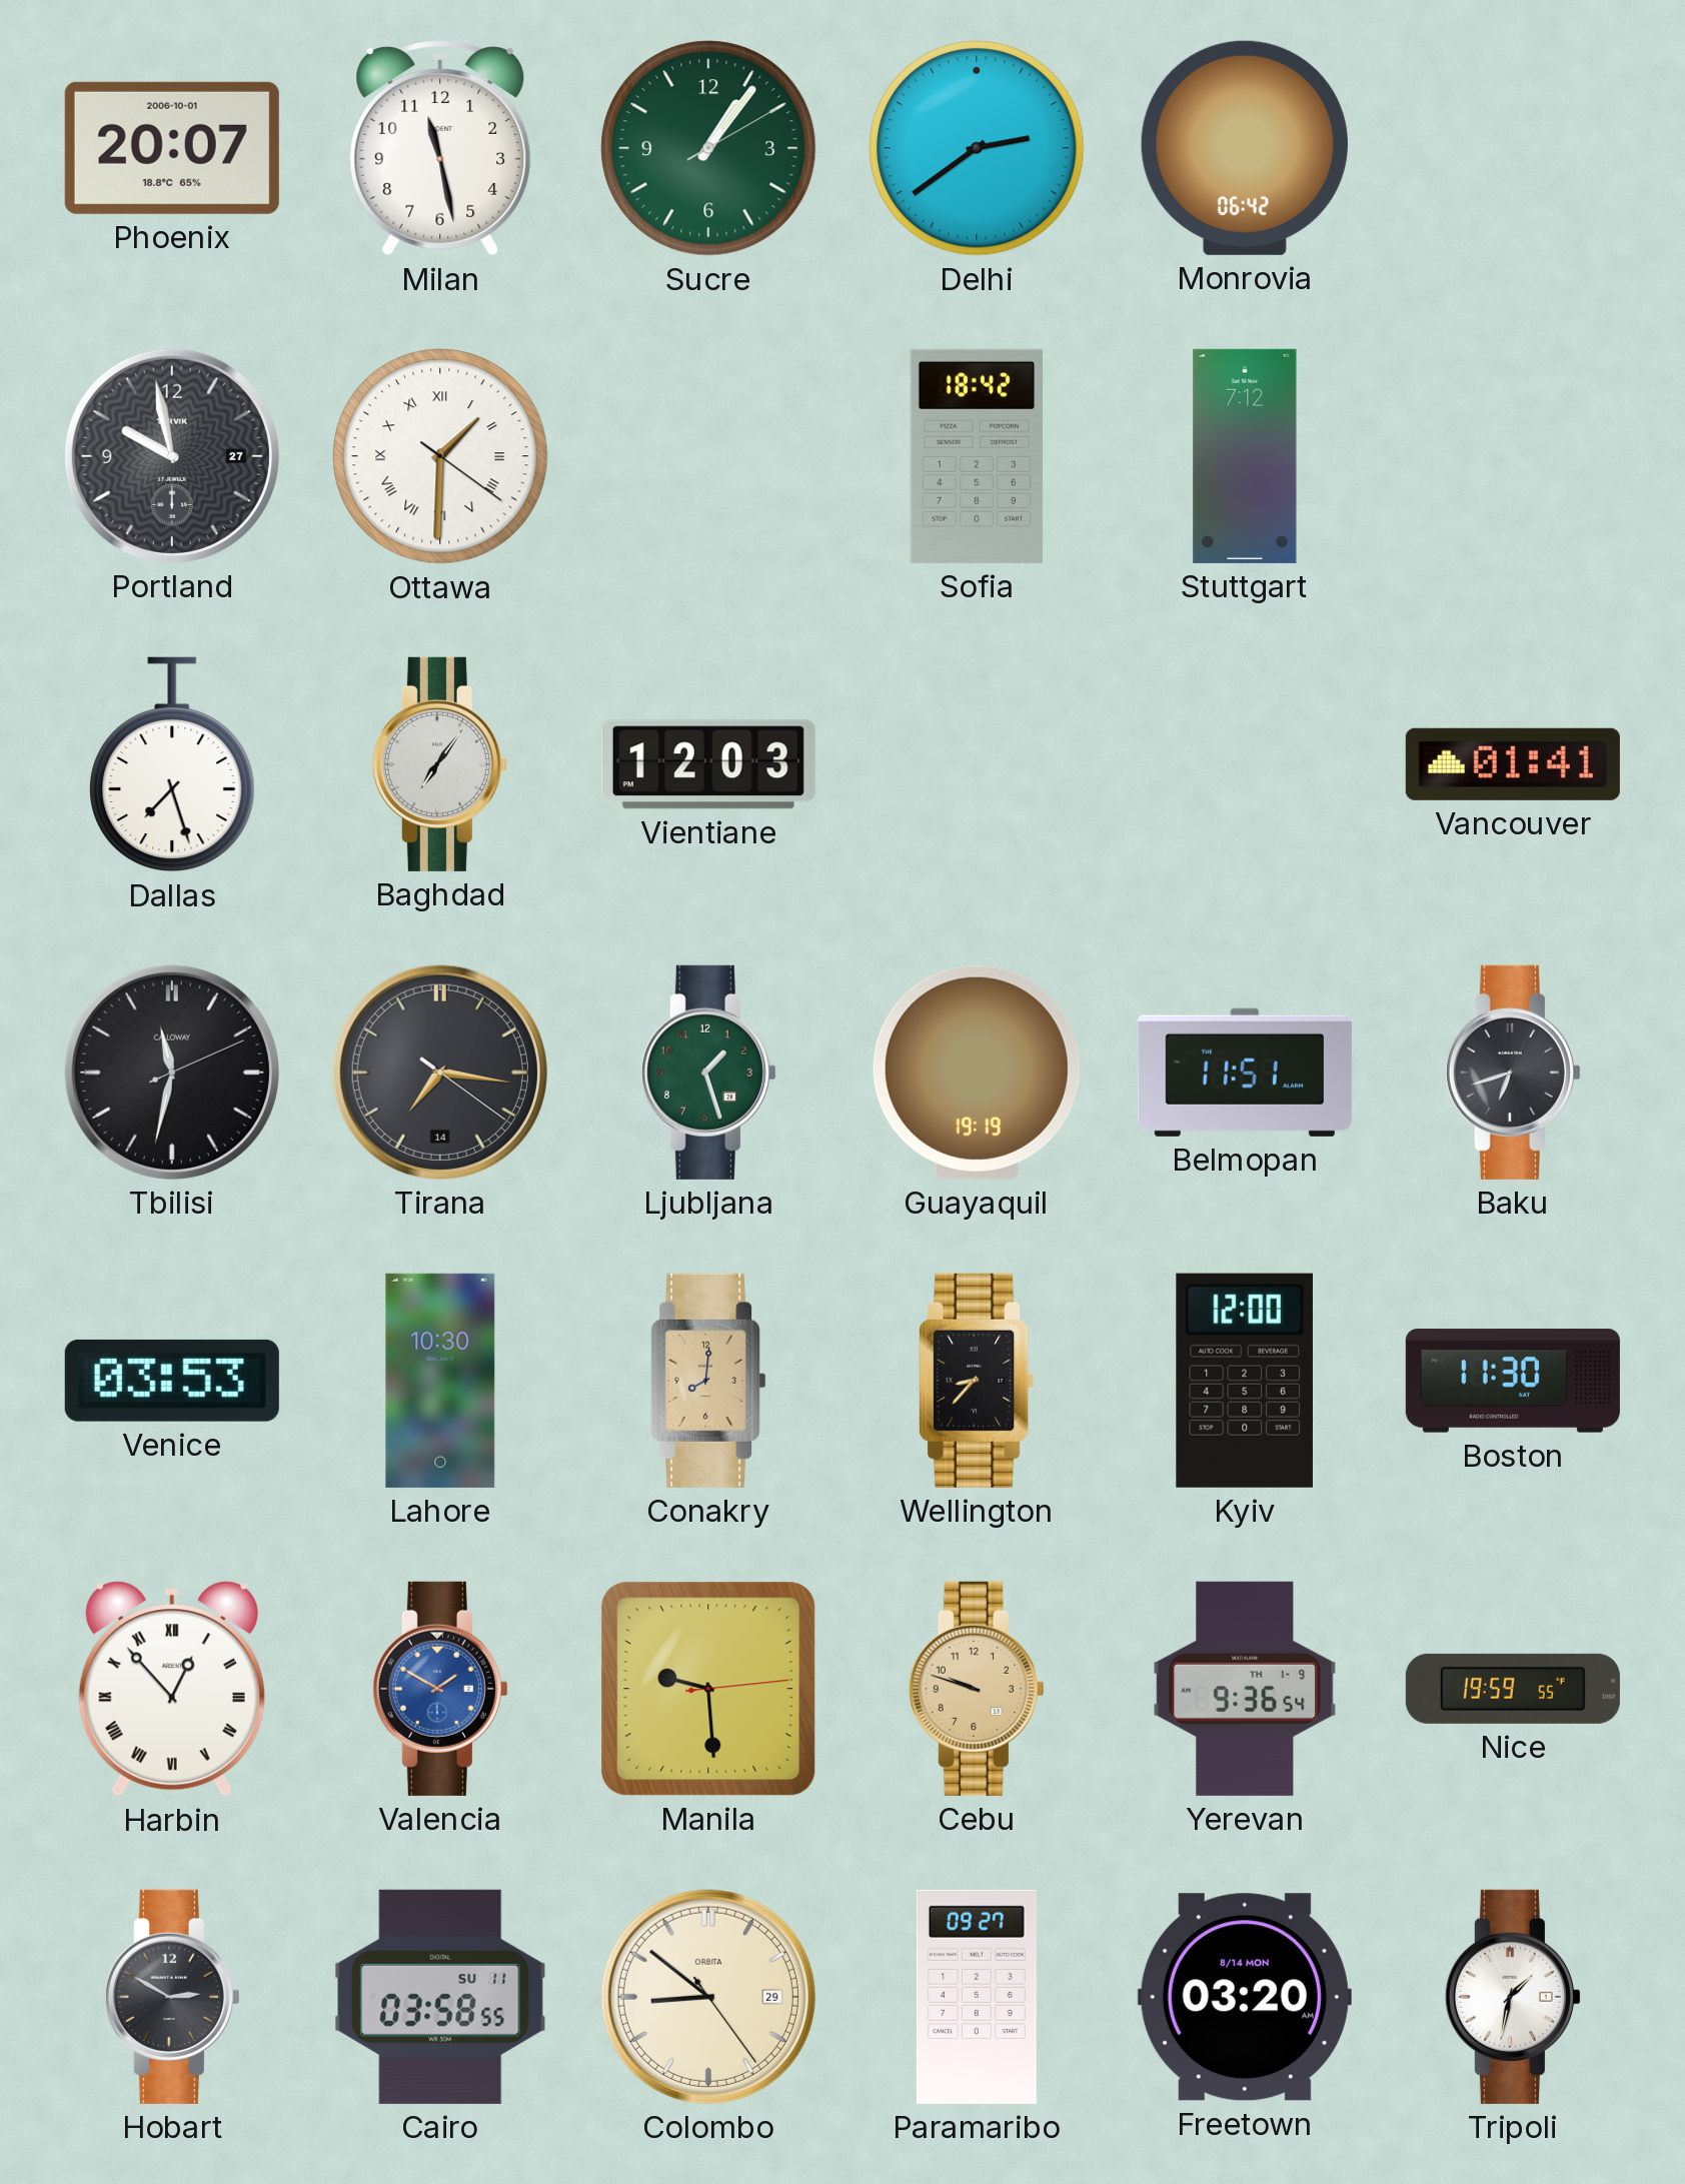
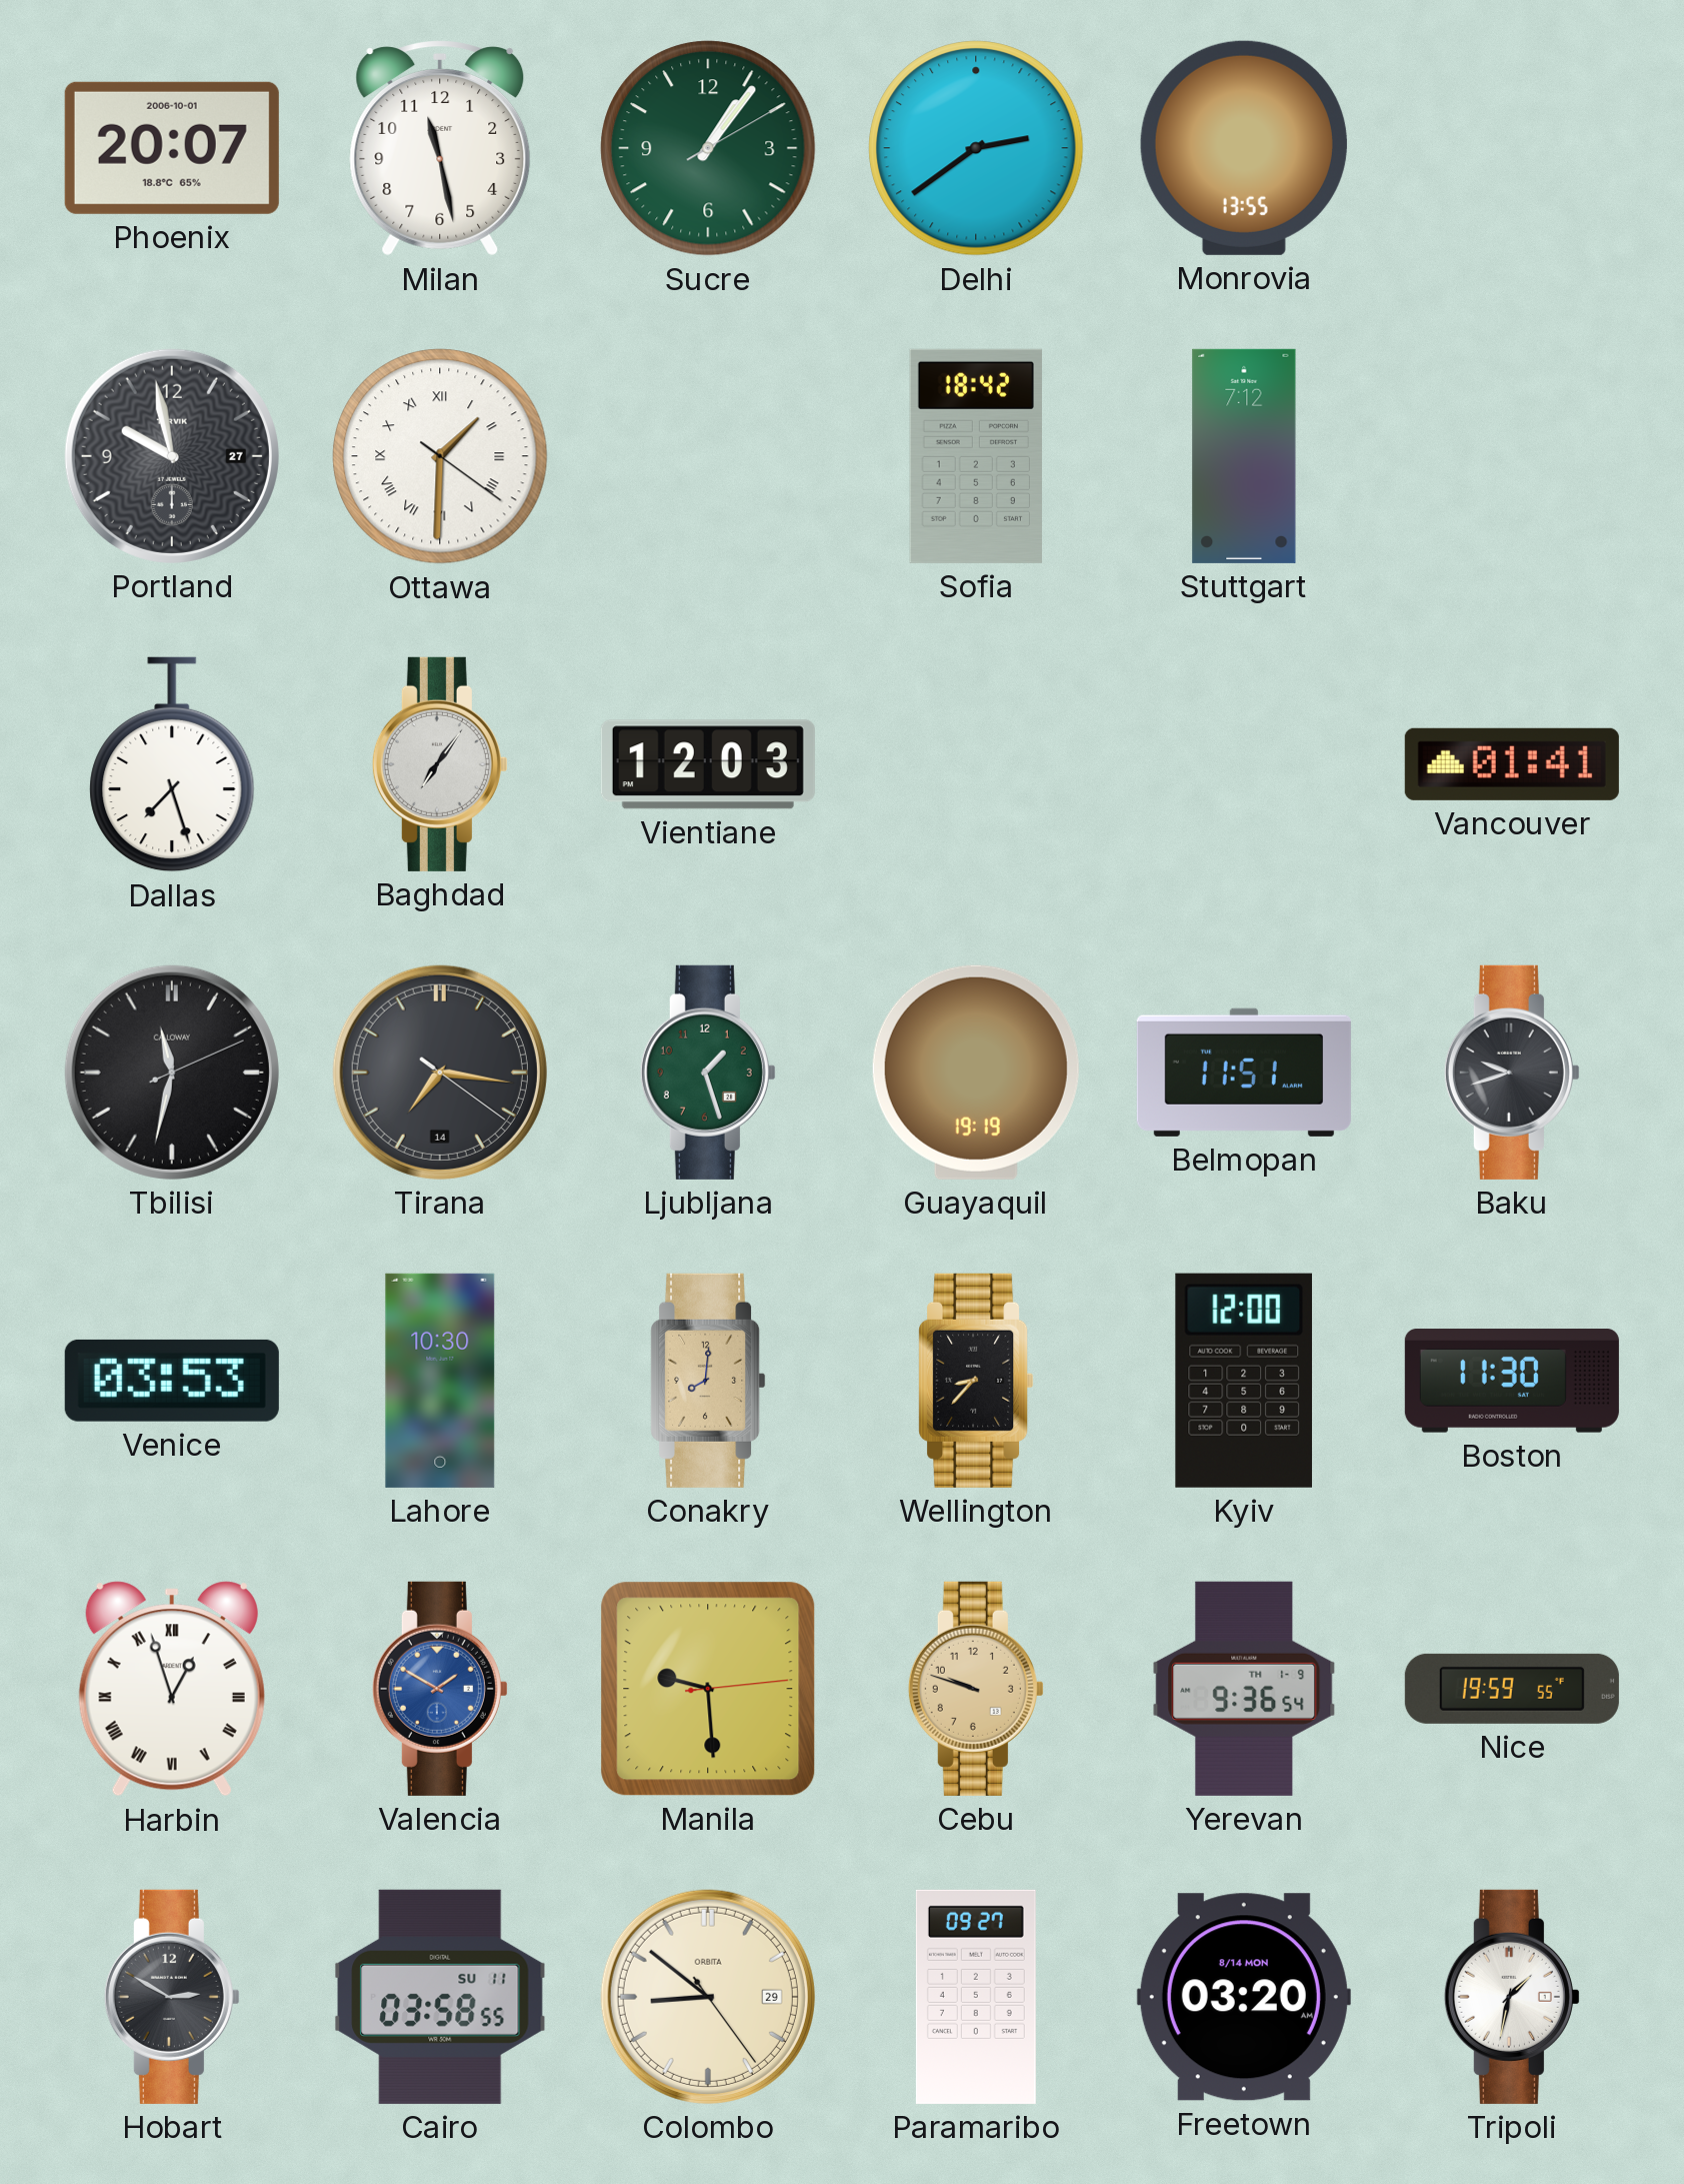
Monrovia: 06:42 -> 13:55
Baku: 6:42 -> 9:42
Harbin: 12:53 -> 12:57
